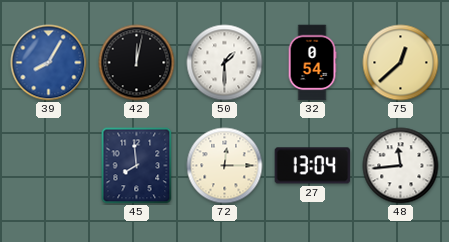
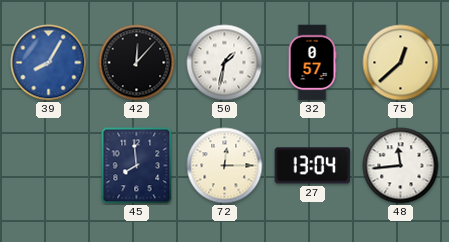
42: 12:02 -> 12:07
50: 1:30 -> 1:32
32: 0:54 -> 0:57
